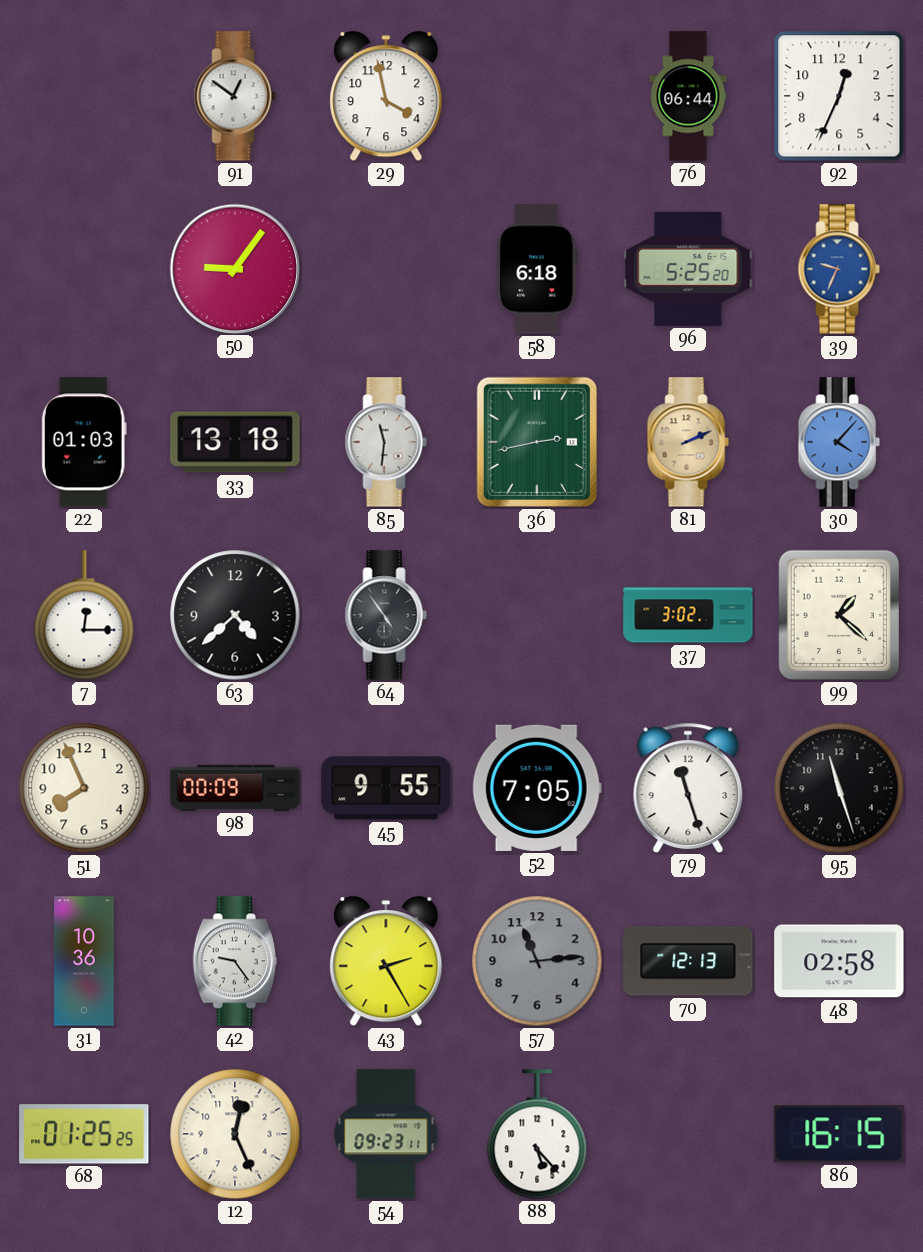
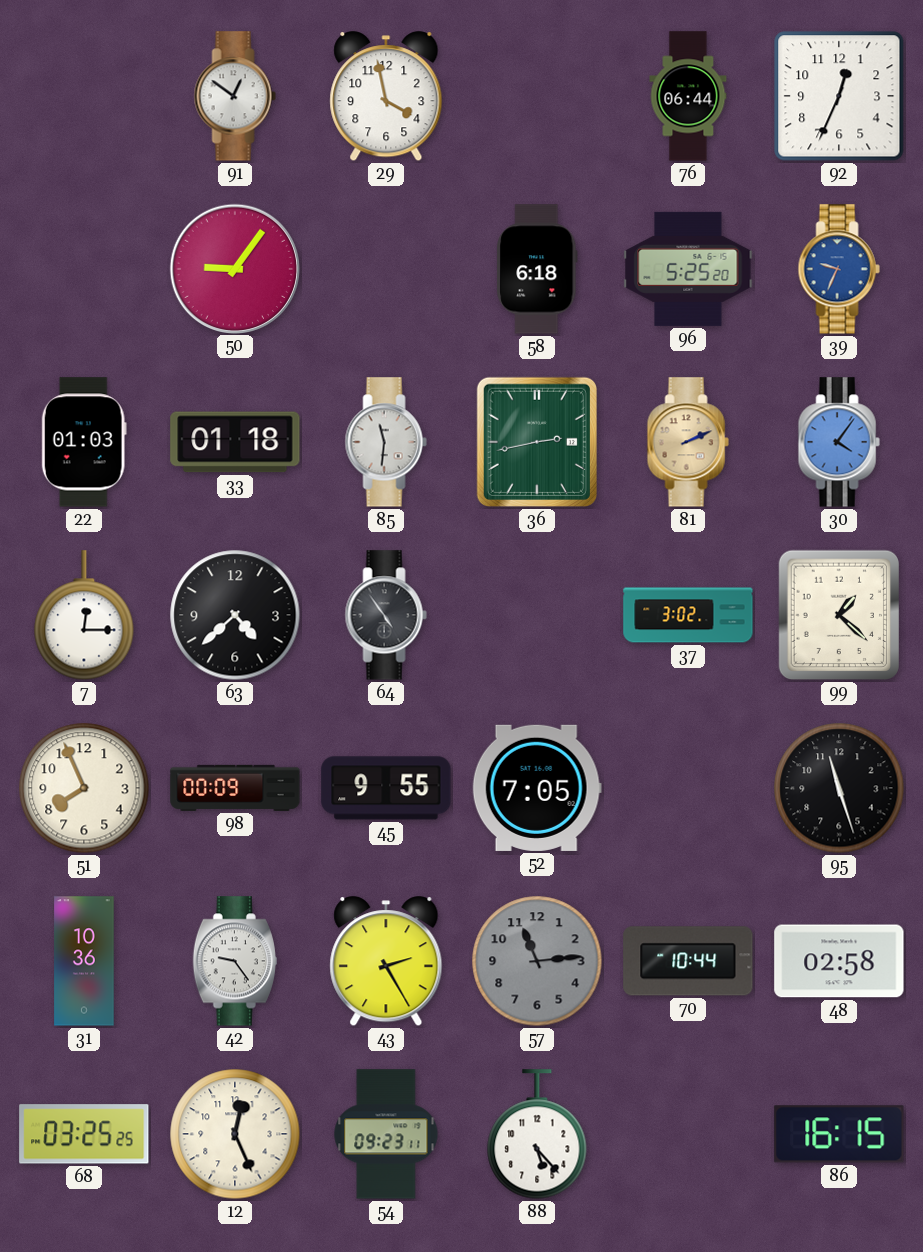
33: 13:18 -> 01:18
30: 4:07 -> 4:06
79: 11:27 -> none
70: 12:13 -> 10:44
68: 01:25 -> 03:25
